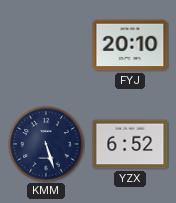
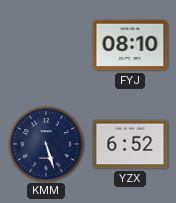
FYJ: 20:10 -> 08:10
